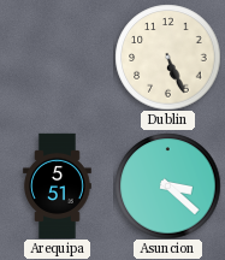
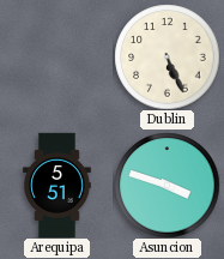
Asuncion: 3:22 -> 3:48
